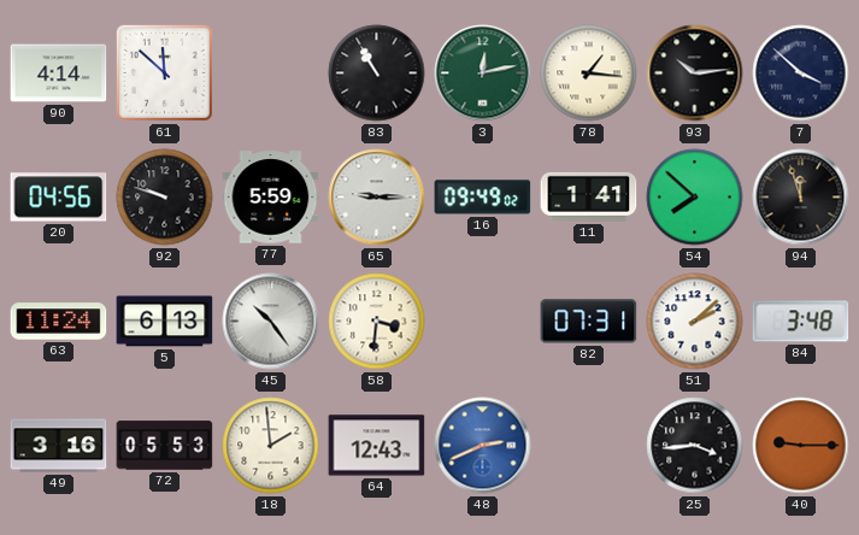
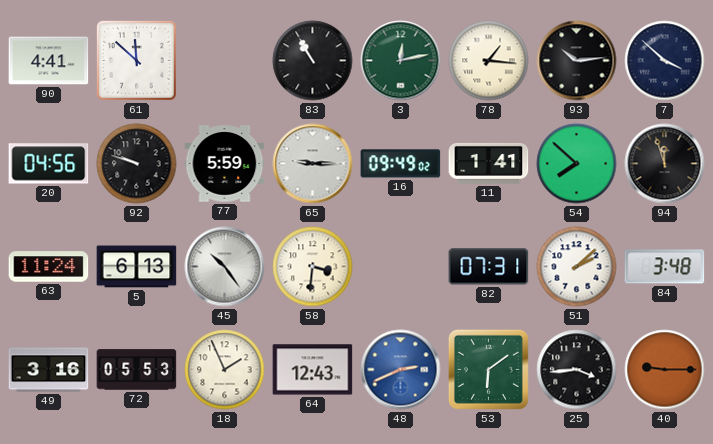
90: 4:14 -> 4:41
18: 1:59 -> 1:56
53: none -> 6:09
